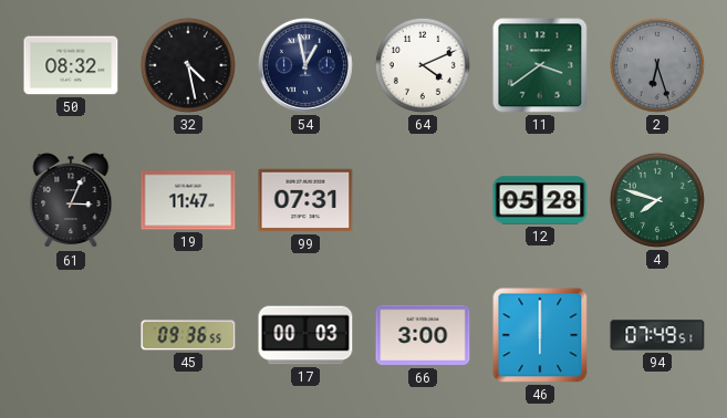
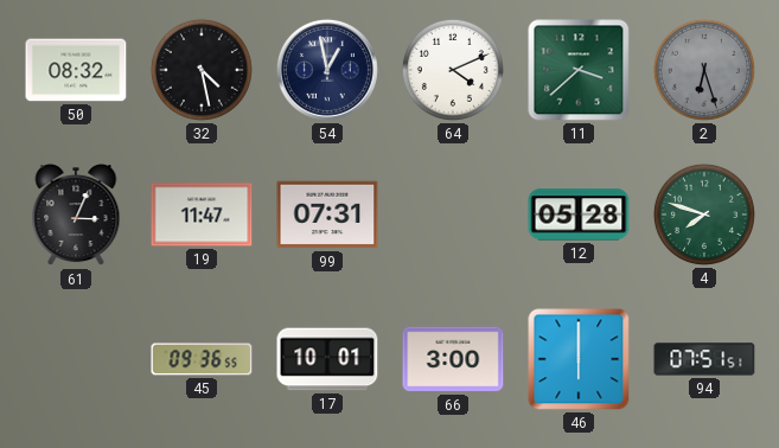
11: 3:39 -> 3:38
17: 00:03 -> 10:01
94: 07:49 -> 07:51
